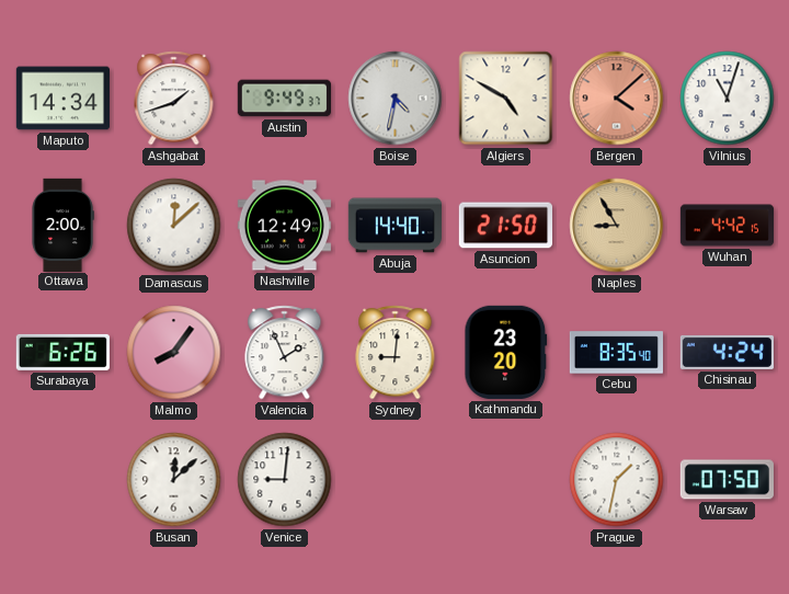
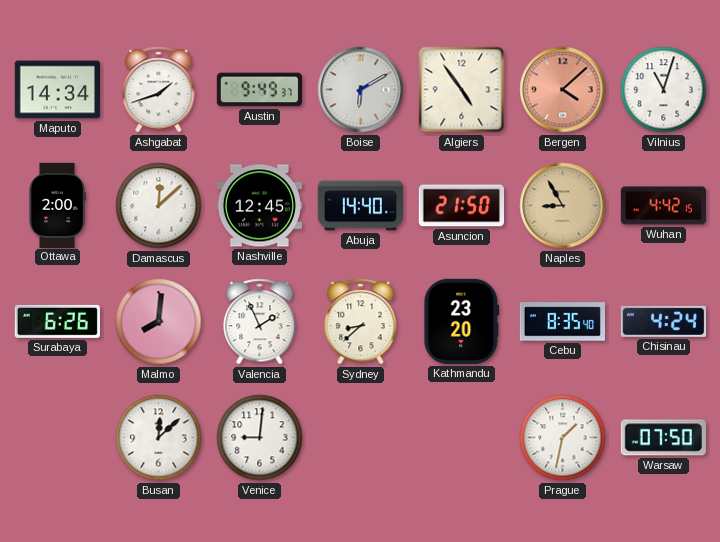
Boise: 4:32 -> 6:10
Algiers: 4:50 -> 4:54
Nashville: 12:49 -> 12:45
Malmo: 8:06 -> 8:01
Sydney: 9:01 -> 8:38
